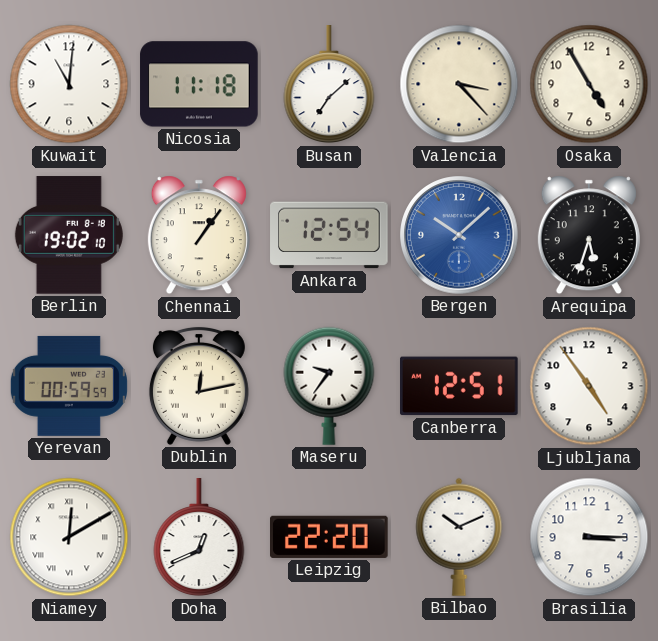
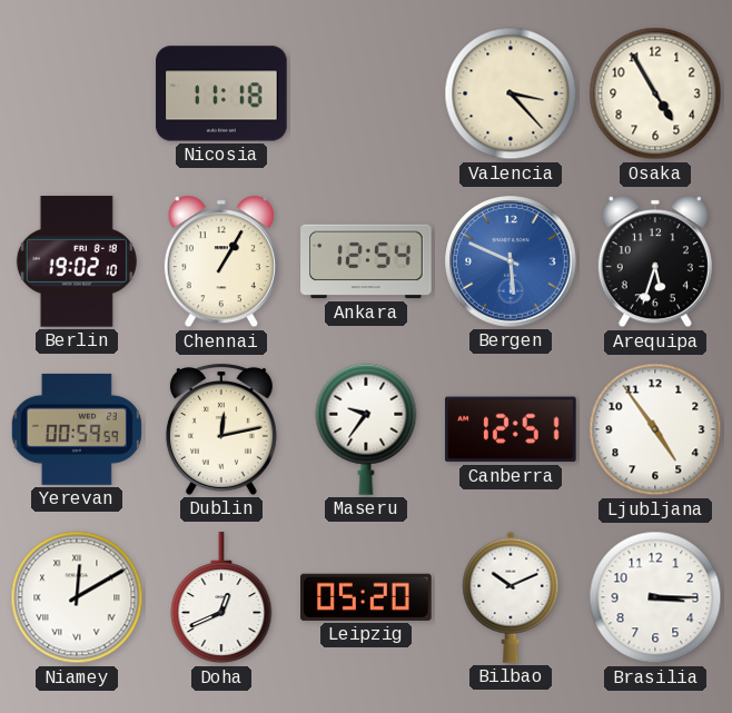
Kuwait: 11:01 -> none
Busan: 7:08 -> none
Chennai: 1:06 -> 1:05
Bergen: 10:08 -> 5:49
Leipzig: 22:20 -> 05:20
